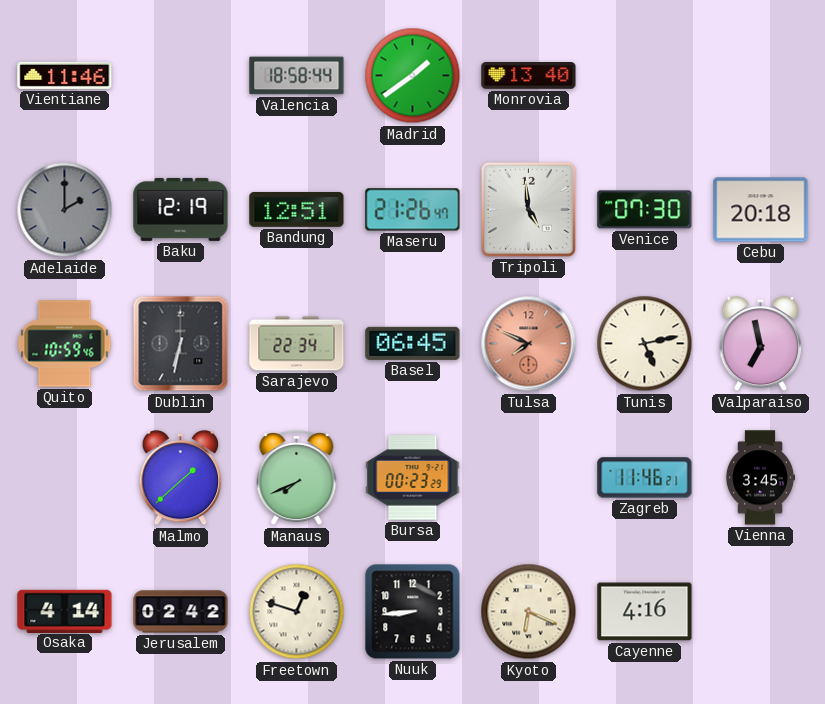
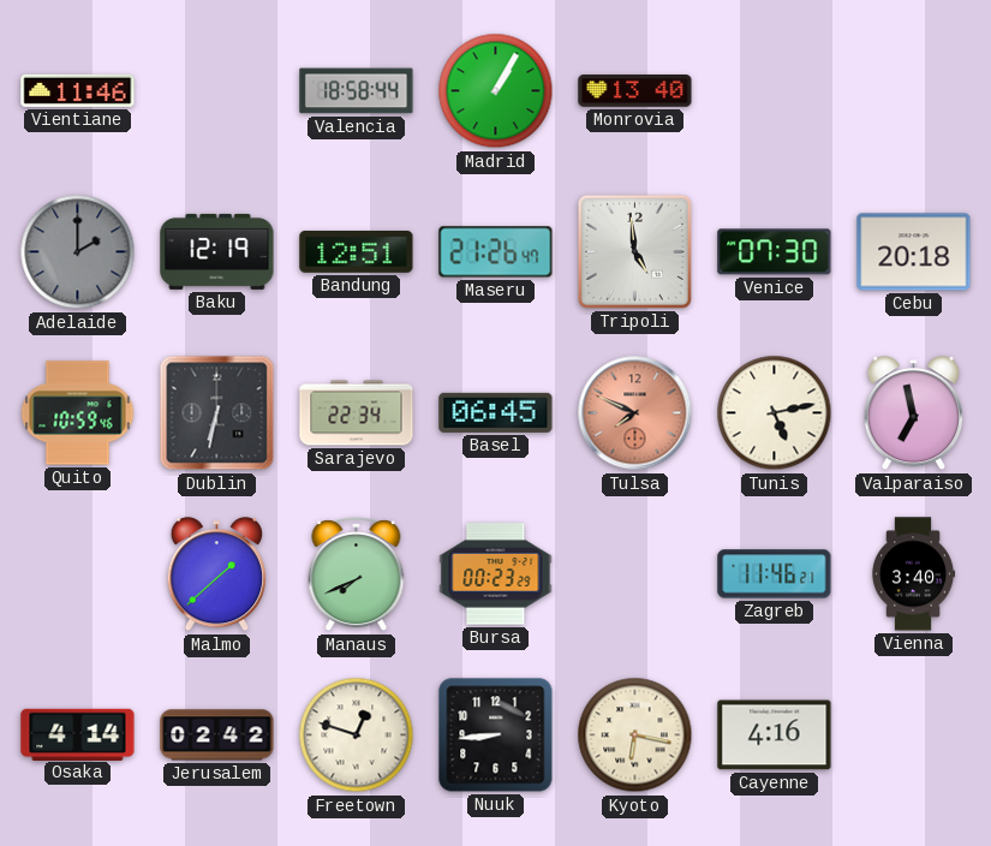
Madrid: 1:39 -> 1:05
Vienna: 3:45 -> 3:40
Kyoto: 6:19 -> 6:17
